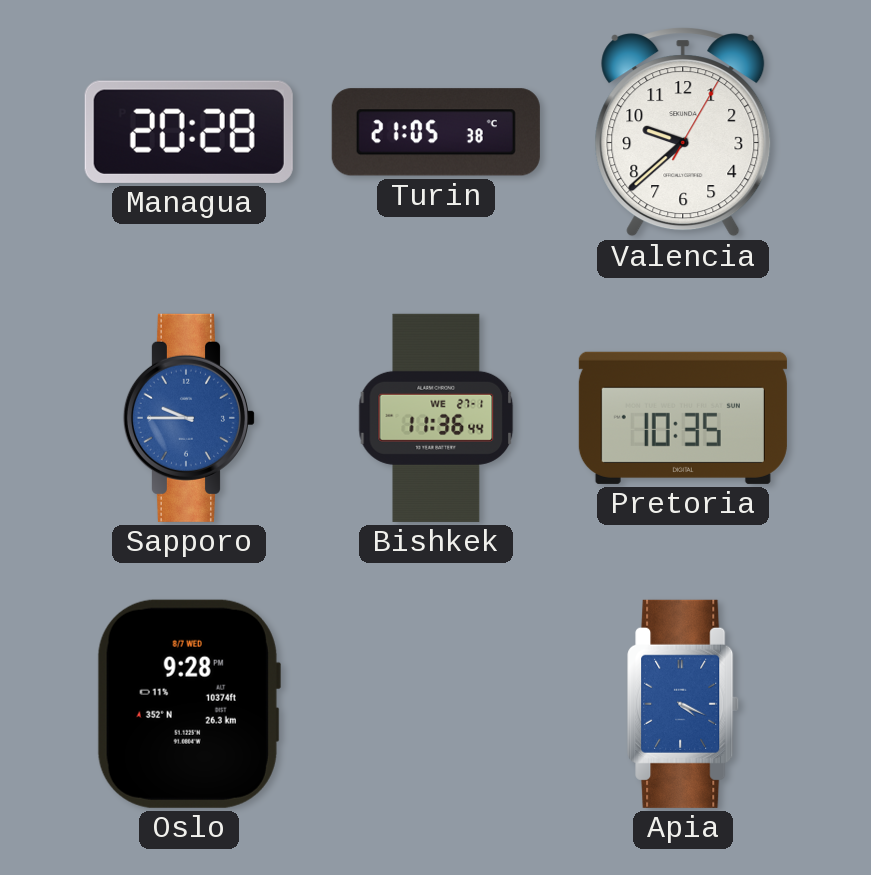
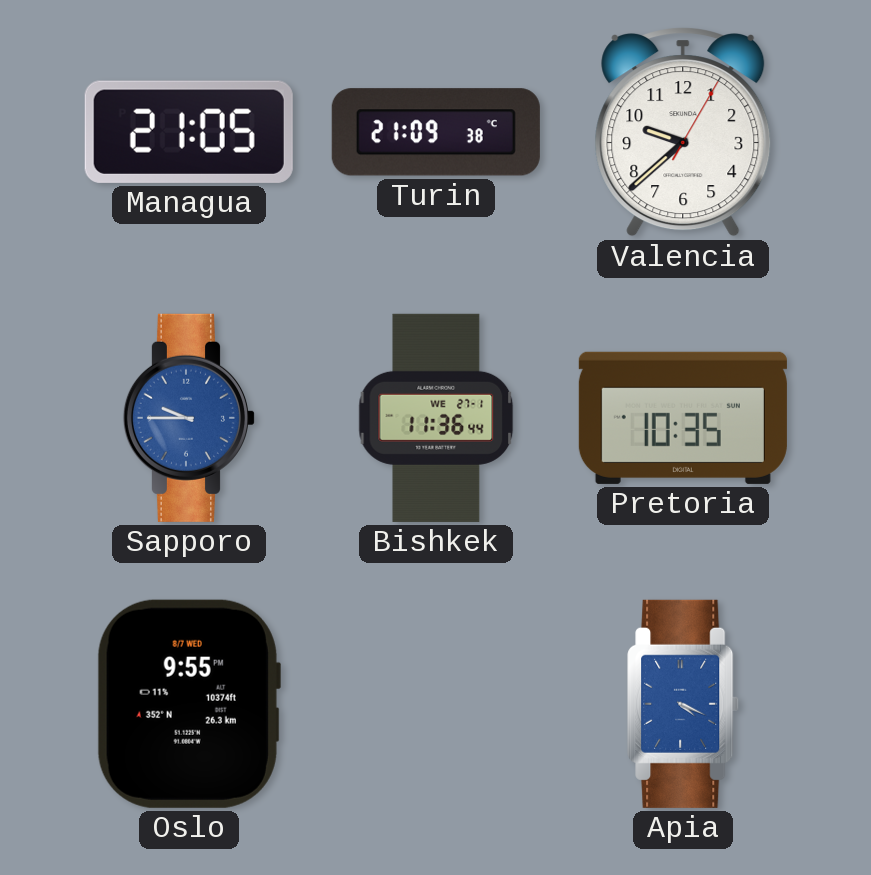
Managua: 20:28 -> 21:05
Turin: 21:05 -> 21:09
Oslo: 9:28 -> 9:55
